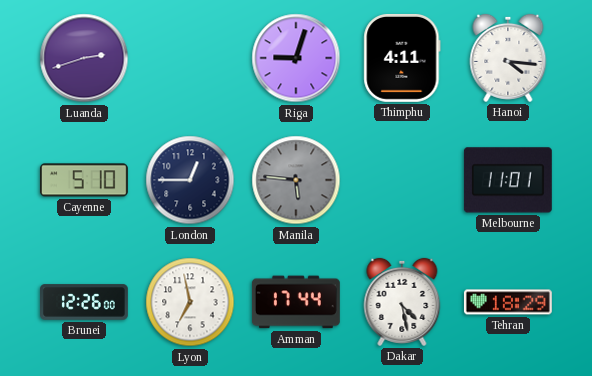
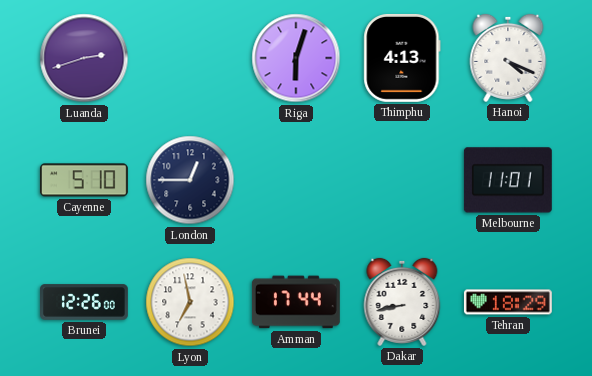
Riga: 9:03 -> 6:03
Thimphu: 4:11 -> 4:13
Hanoi: 4:16 -> 4:19
Manila: 5:46 -> none
Dakar: 4:28 -> 8:43
